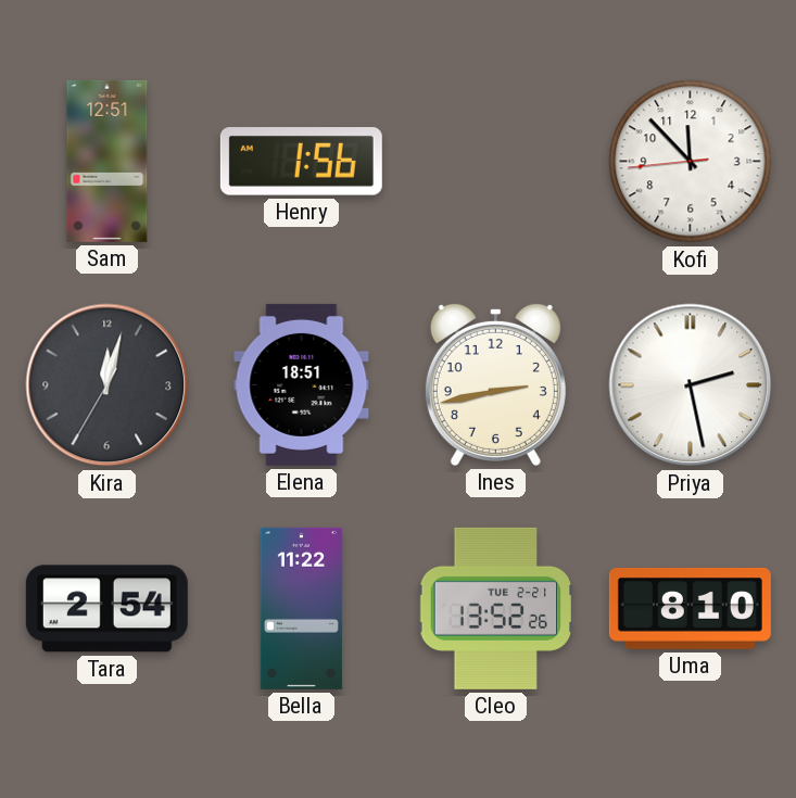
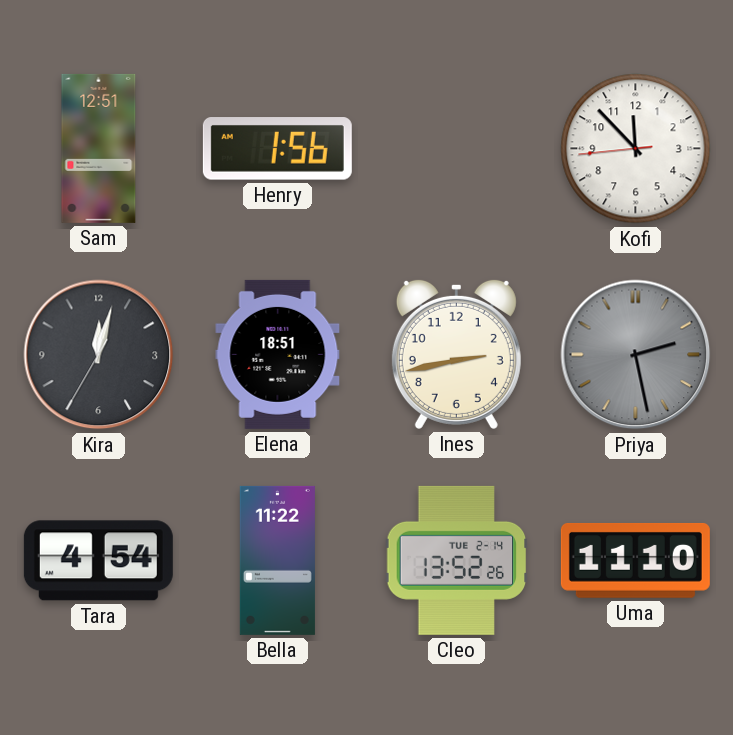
Priya dial: white -> grey
Tara: 2:54 -> 4:54
Cleo date: TUE 2-21 -> TUE 2-14
Uma: 8:10 -> 11:10
